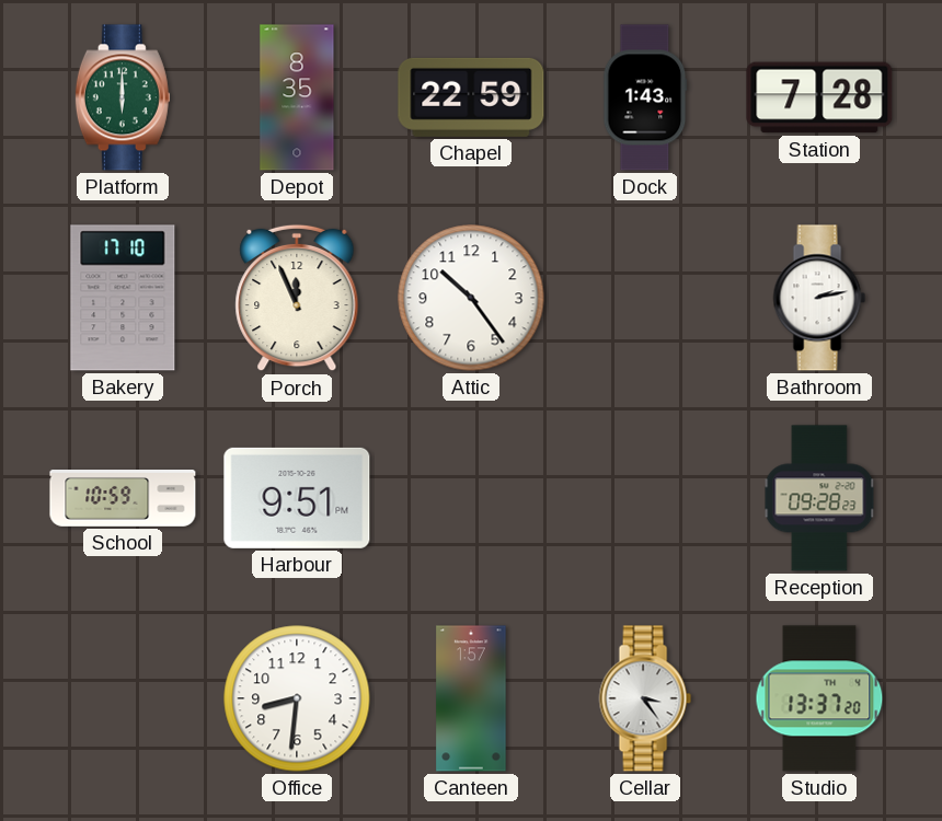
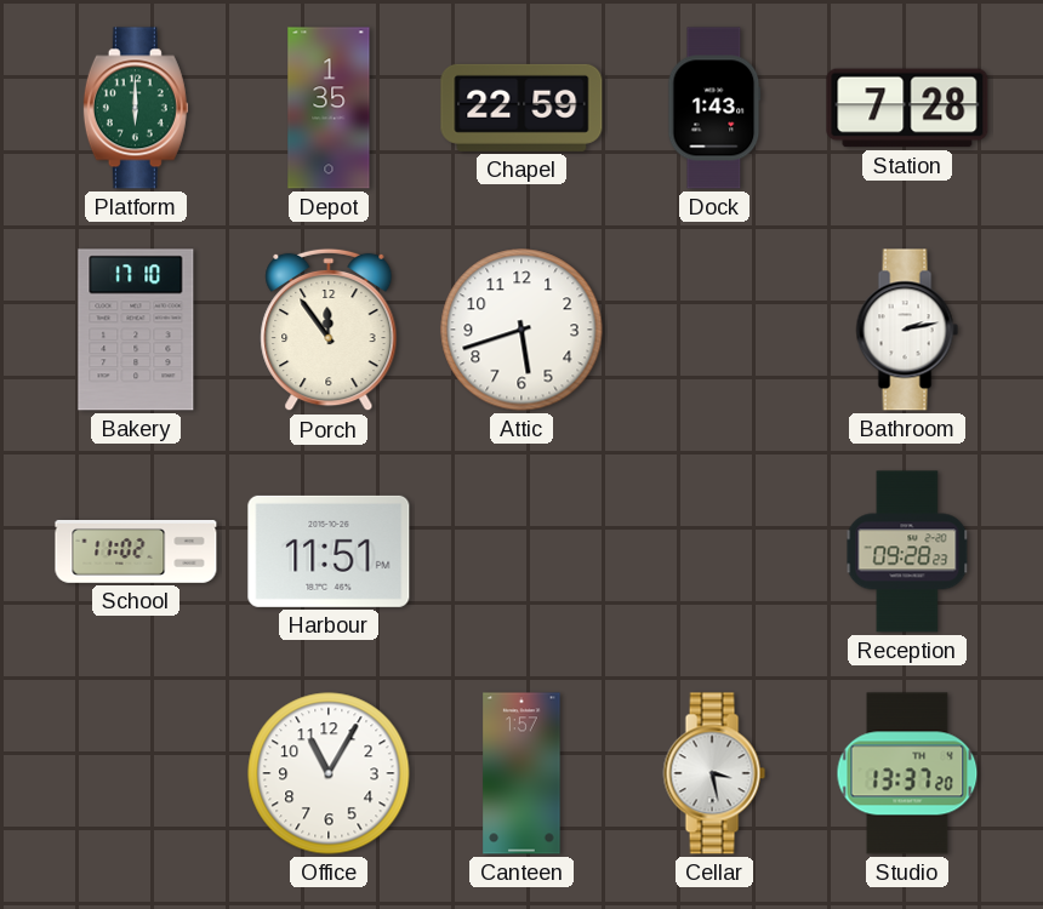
Depot: 8:35 -> 1:35
Porch: 11:56 -> 11:54
Attic: 10:24 -> 5:42
School: 10:59 -> 11:02
Harbour: 9:51 -> 11:51
Office: 8:31 -> 11:05
Cellar: 3:24 -> 3:28
